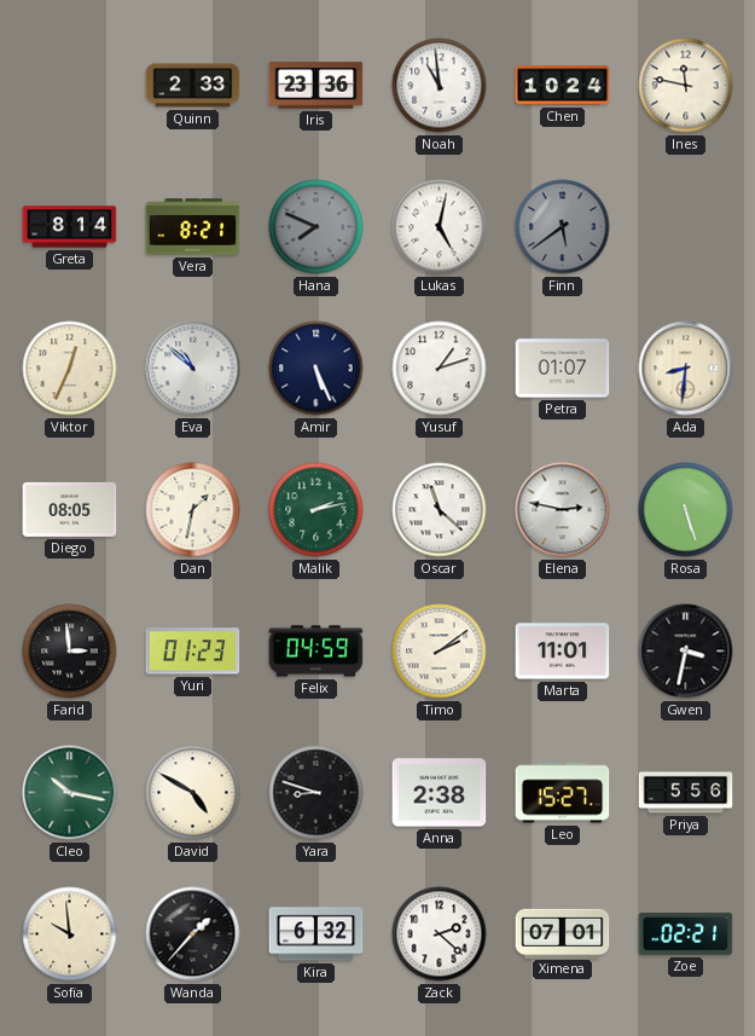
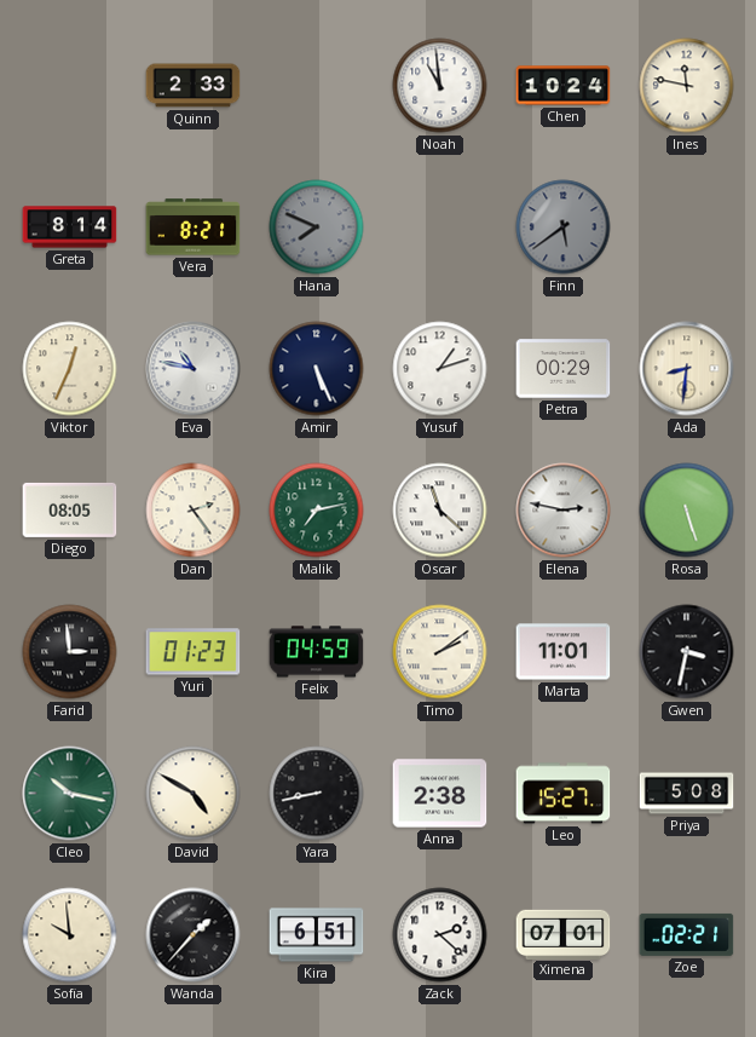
Iris: 23:36 -> none
Lukas: 5:02 -> none
Eva: 10:52 -> 10:47
Petra: 01:07 -> 00:29
Dan: 1:32 -> 2:24
Malik: 2:13 -> 7:13
Yara: 8:48 -> 8:43
Priya: 5:56 -> 5:08
Kira: 6:32 -> 6:51
